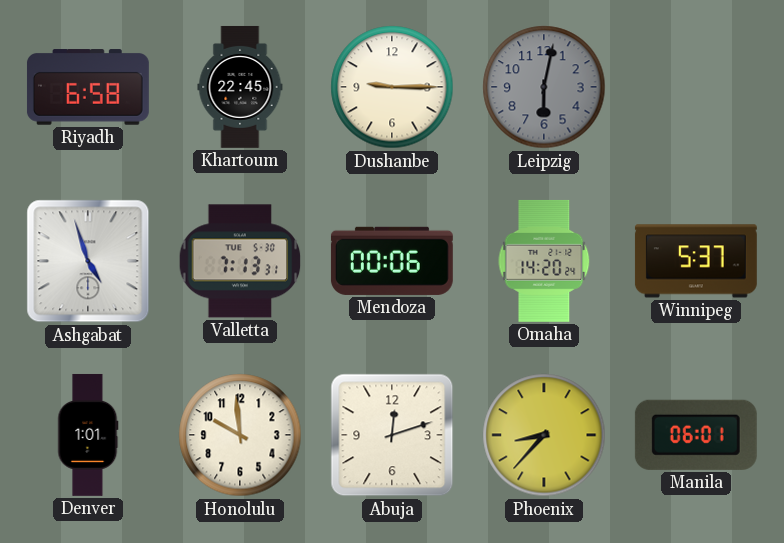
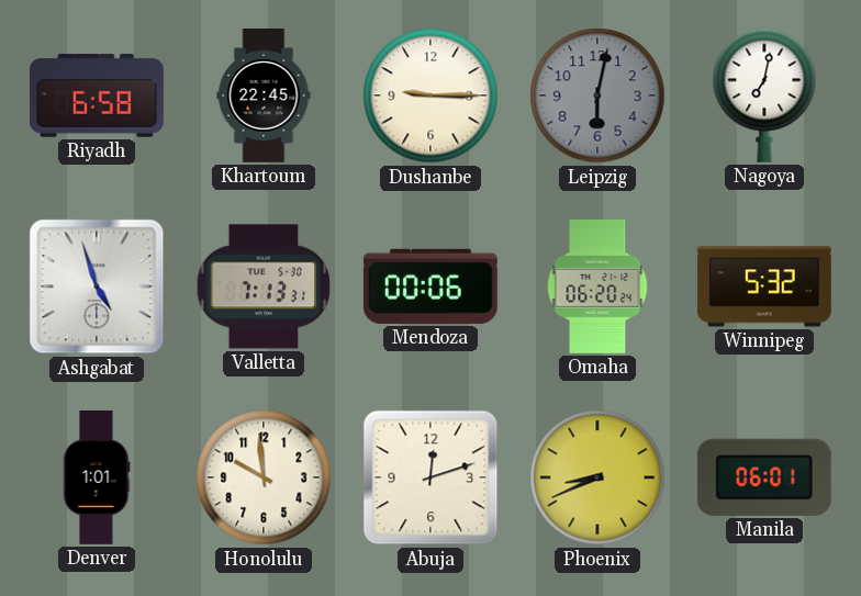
Nagoya: none -> 7:02
Omaha: 14:20 -> 06:20
Winnipeg: 5:37 -> 5:32
Phoenix: 8:37 -> 8:41
